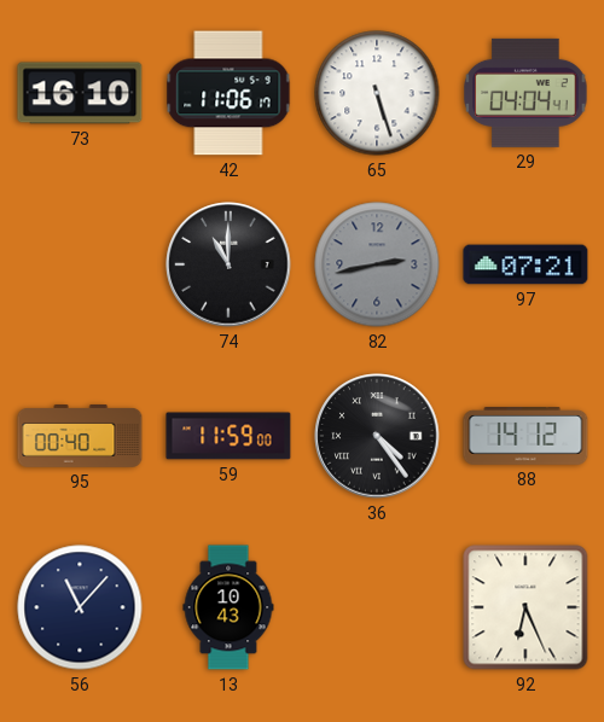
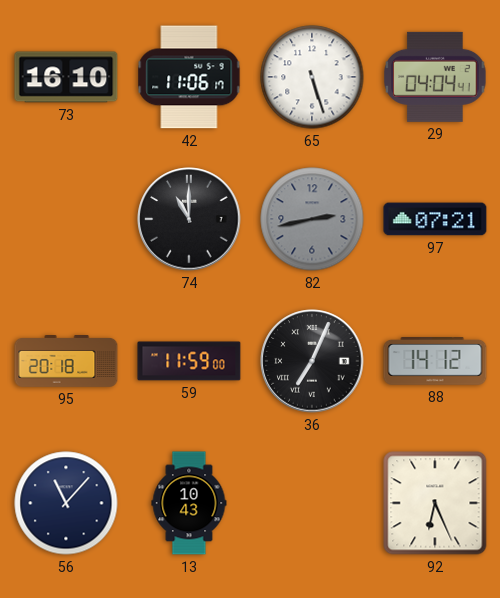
95: 00:40 -> 20:18
36: 4:24 -> 7:04
